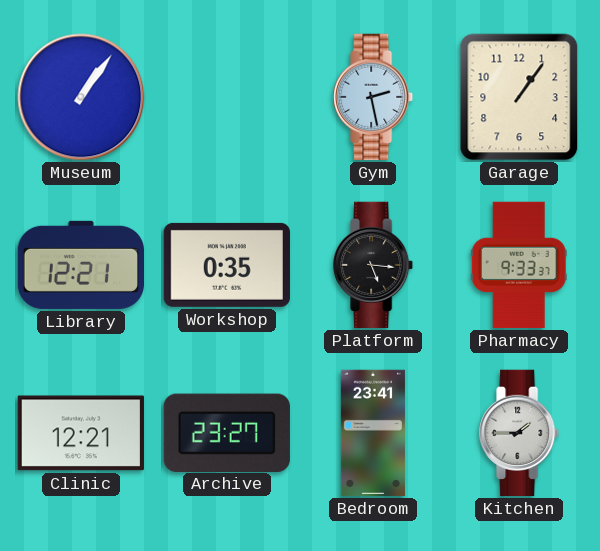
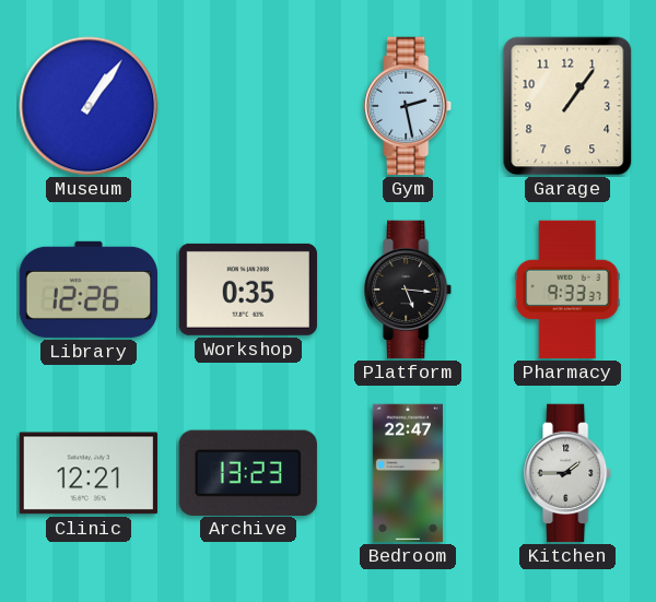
Library: 12:21 -> 12:26
Archive: 23:27 -> 13:23
Bedroom: 23:41 -> 22:47
